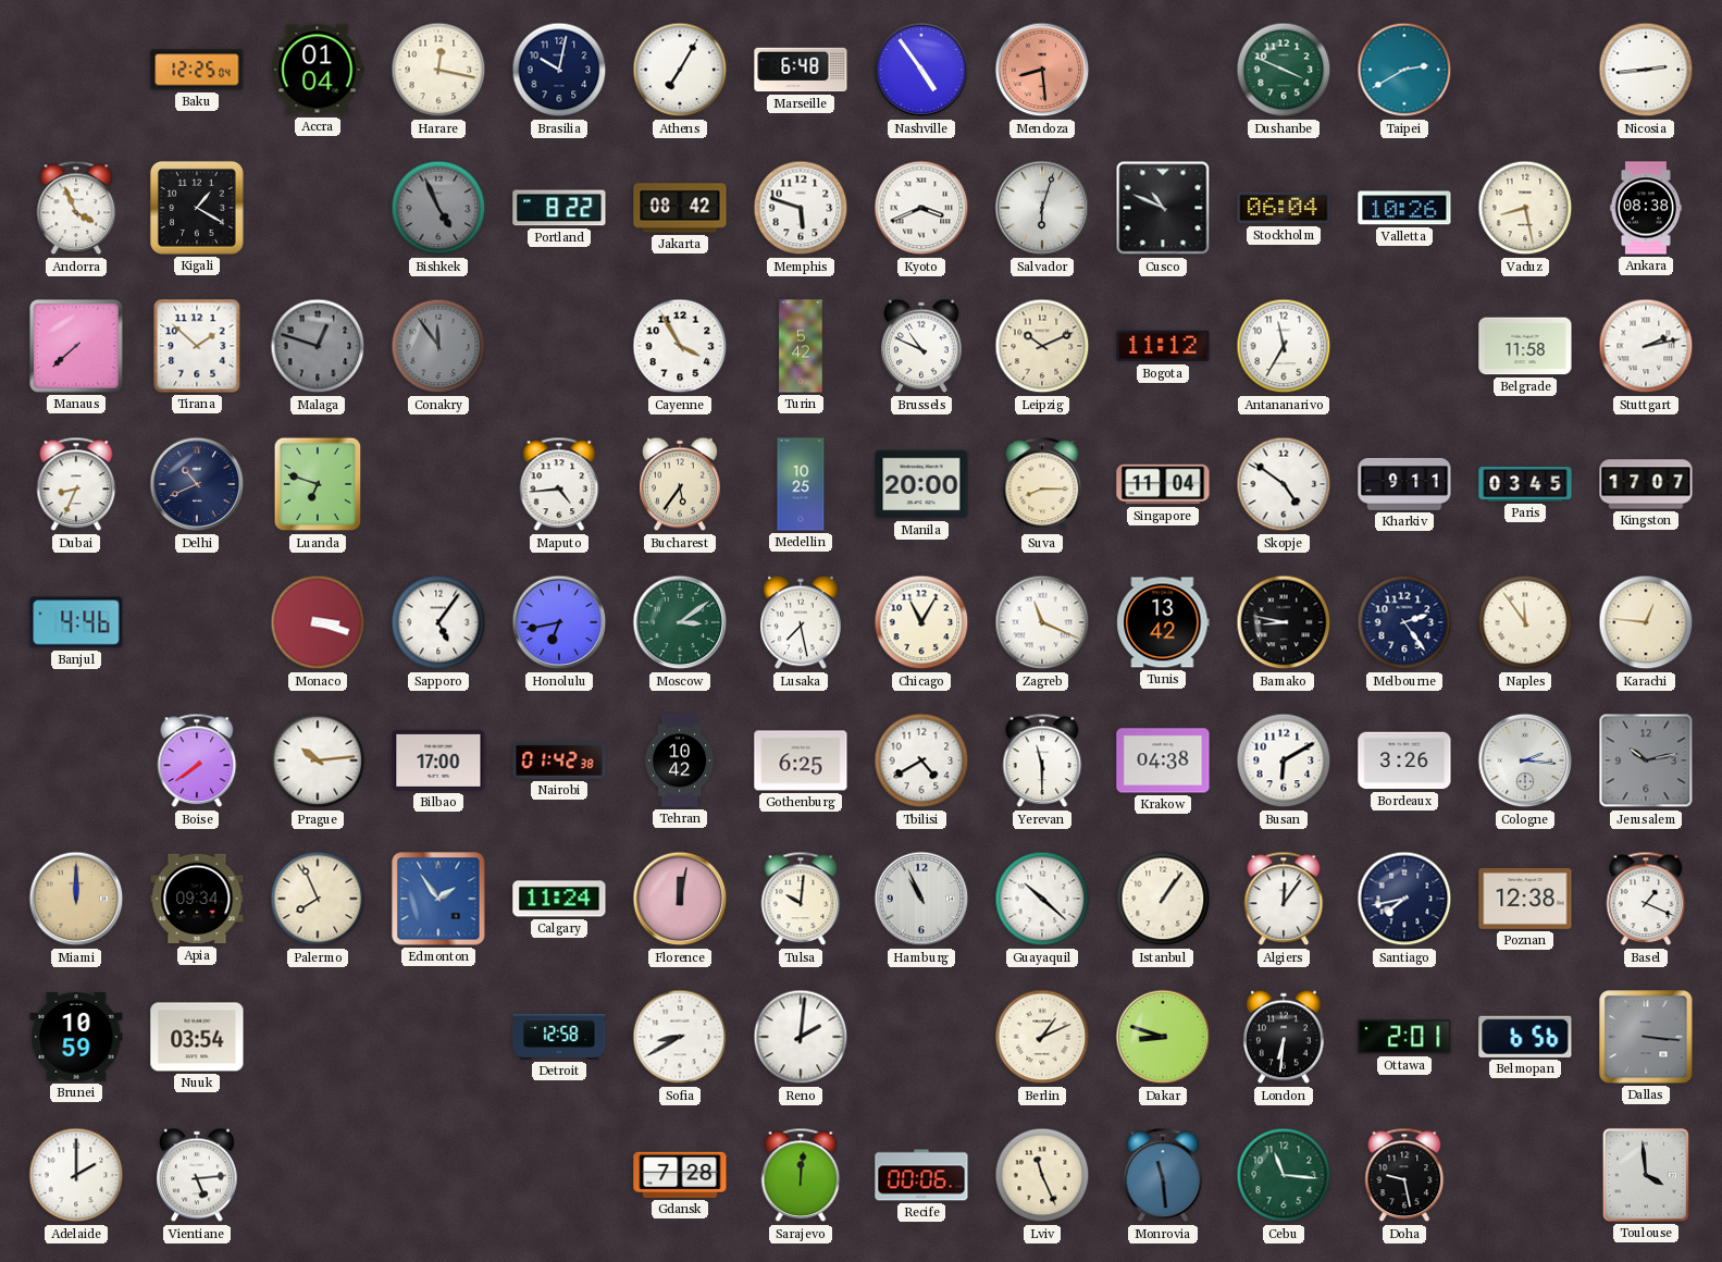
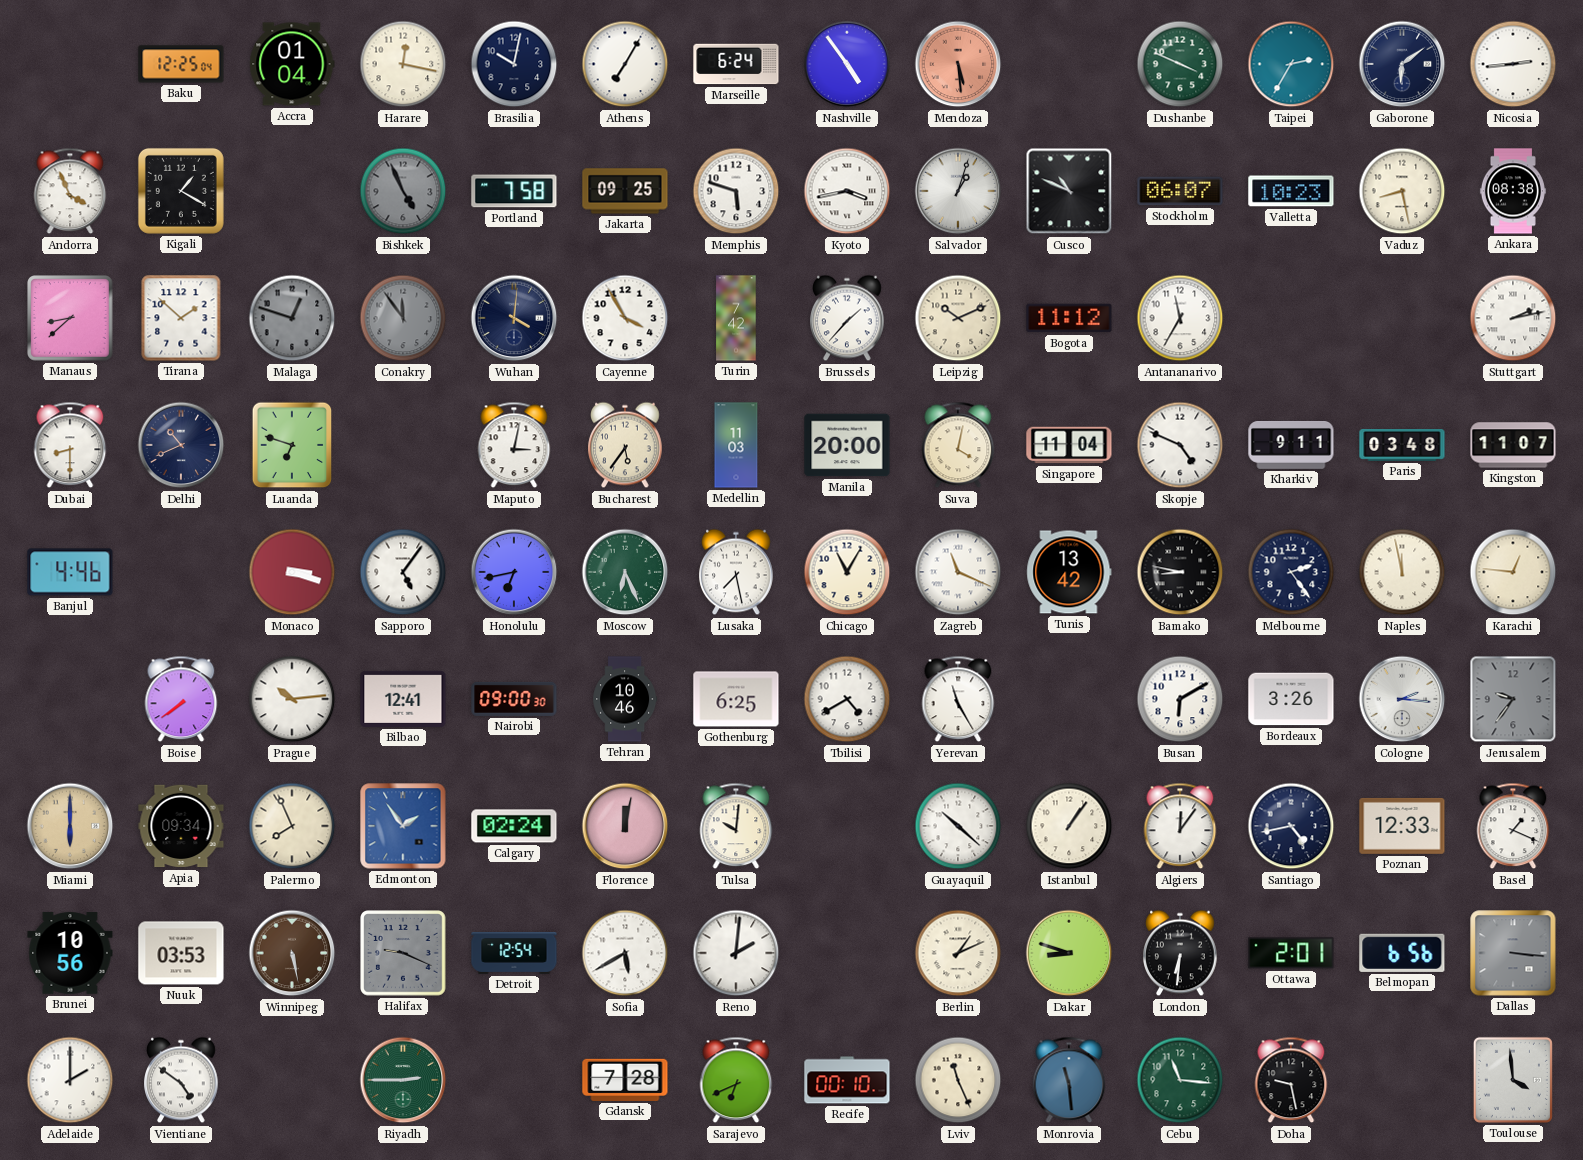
Marseille: 6:48 -> 6:24
Mendoza: 8:29 -> 5:29
Taipei: 2:40 -> 2:35
Gaborone: none -> 6:09
Portland: 8:22 -> 7:58
Jakarta: 08:42 -> 09:25
Kyoto: 3:41 -> 3:43
Salvador: 6:03 -> 1:03
Stockholm: 06:04 -> 06:07
Valletta: 10:26 -> 10:23
Manaus: 7:38 -> 8:38
Wuhan: none -> 4:01
Turin: 5:42 -> 7:42
Brussels: 10:49 -> 1:37
Belgrade: 11:58 -> none
Dubai: 8:34 -> 8:30
Maputo: 4:44 -> 3:02
Medellin: 10:25 -> 11:03
Suva: 8:15 -> 4:02
Skopje: 4:51 -> 4:49
Paris: 03:45 -> 03:48
Kingston: 17:07 -> 11:07
Moscow: 3:09 -> 6:26
Naples: 11:54 -> 11:58
Bilbao: 17:00 -> 12:41
Nairobi: 01:42 -> 09:00
Tehran: 10:42 -> 10:46
Yerevan: 11:30 -> 11:25
Krakow: 04:38 -> none
Jerusalem: 10:13 -> 9:36
Miami: 12:00 -> 6:00
Calgary: 11:24 -> 02:24
Hamburg: 10:56 -> none
Santiago: 7:43 -> 4:43
Poznan: 12:38 -> 12:33
Brunei: 10:59 -> 10:56
Nuuk: 03:54 -> 03:53
Winnipeg: none -> 5:28
Halifax: none -> 9:19
Detroit: 12:58 -> 12:54
Sofia: 8:40 -> 5:40
Vientiane: 5:14 -> 4:51
Riyadh: none -> 2:45
Sarajevo: 12:01 -> 6:41
Recife: 00:06 -> 00:10
